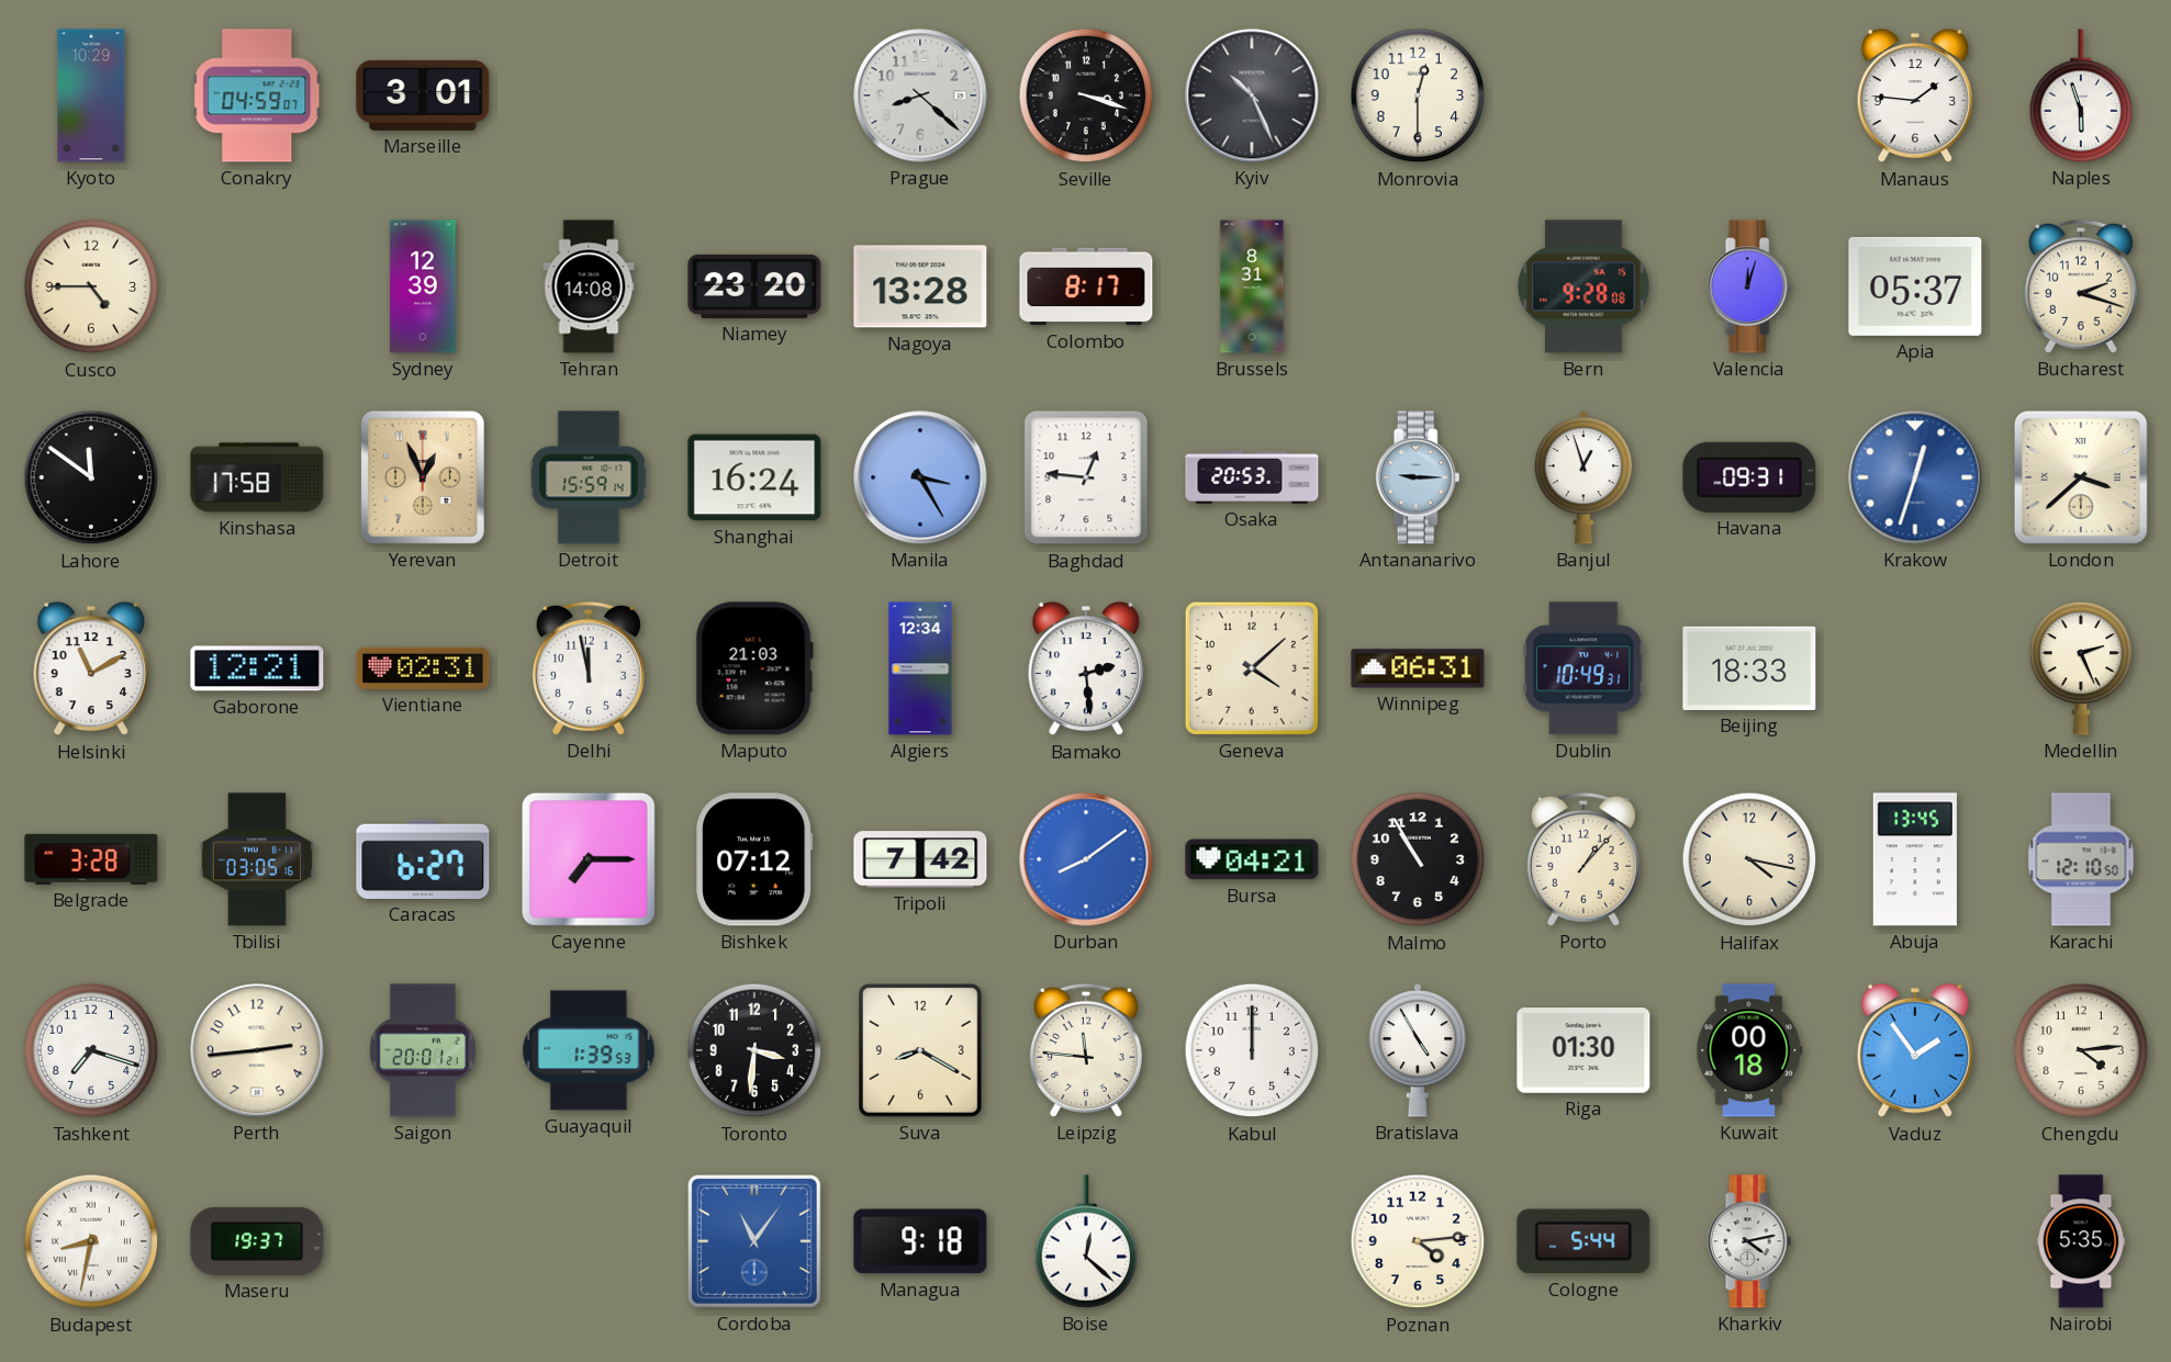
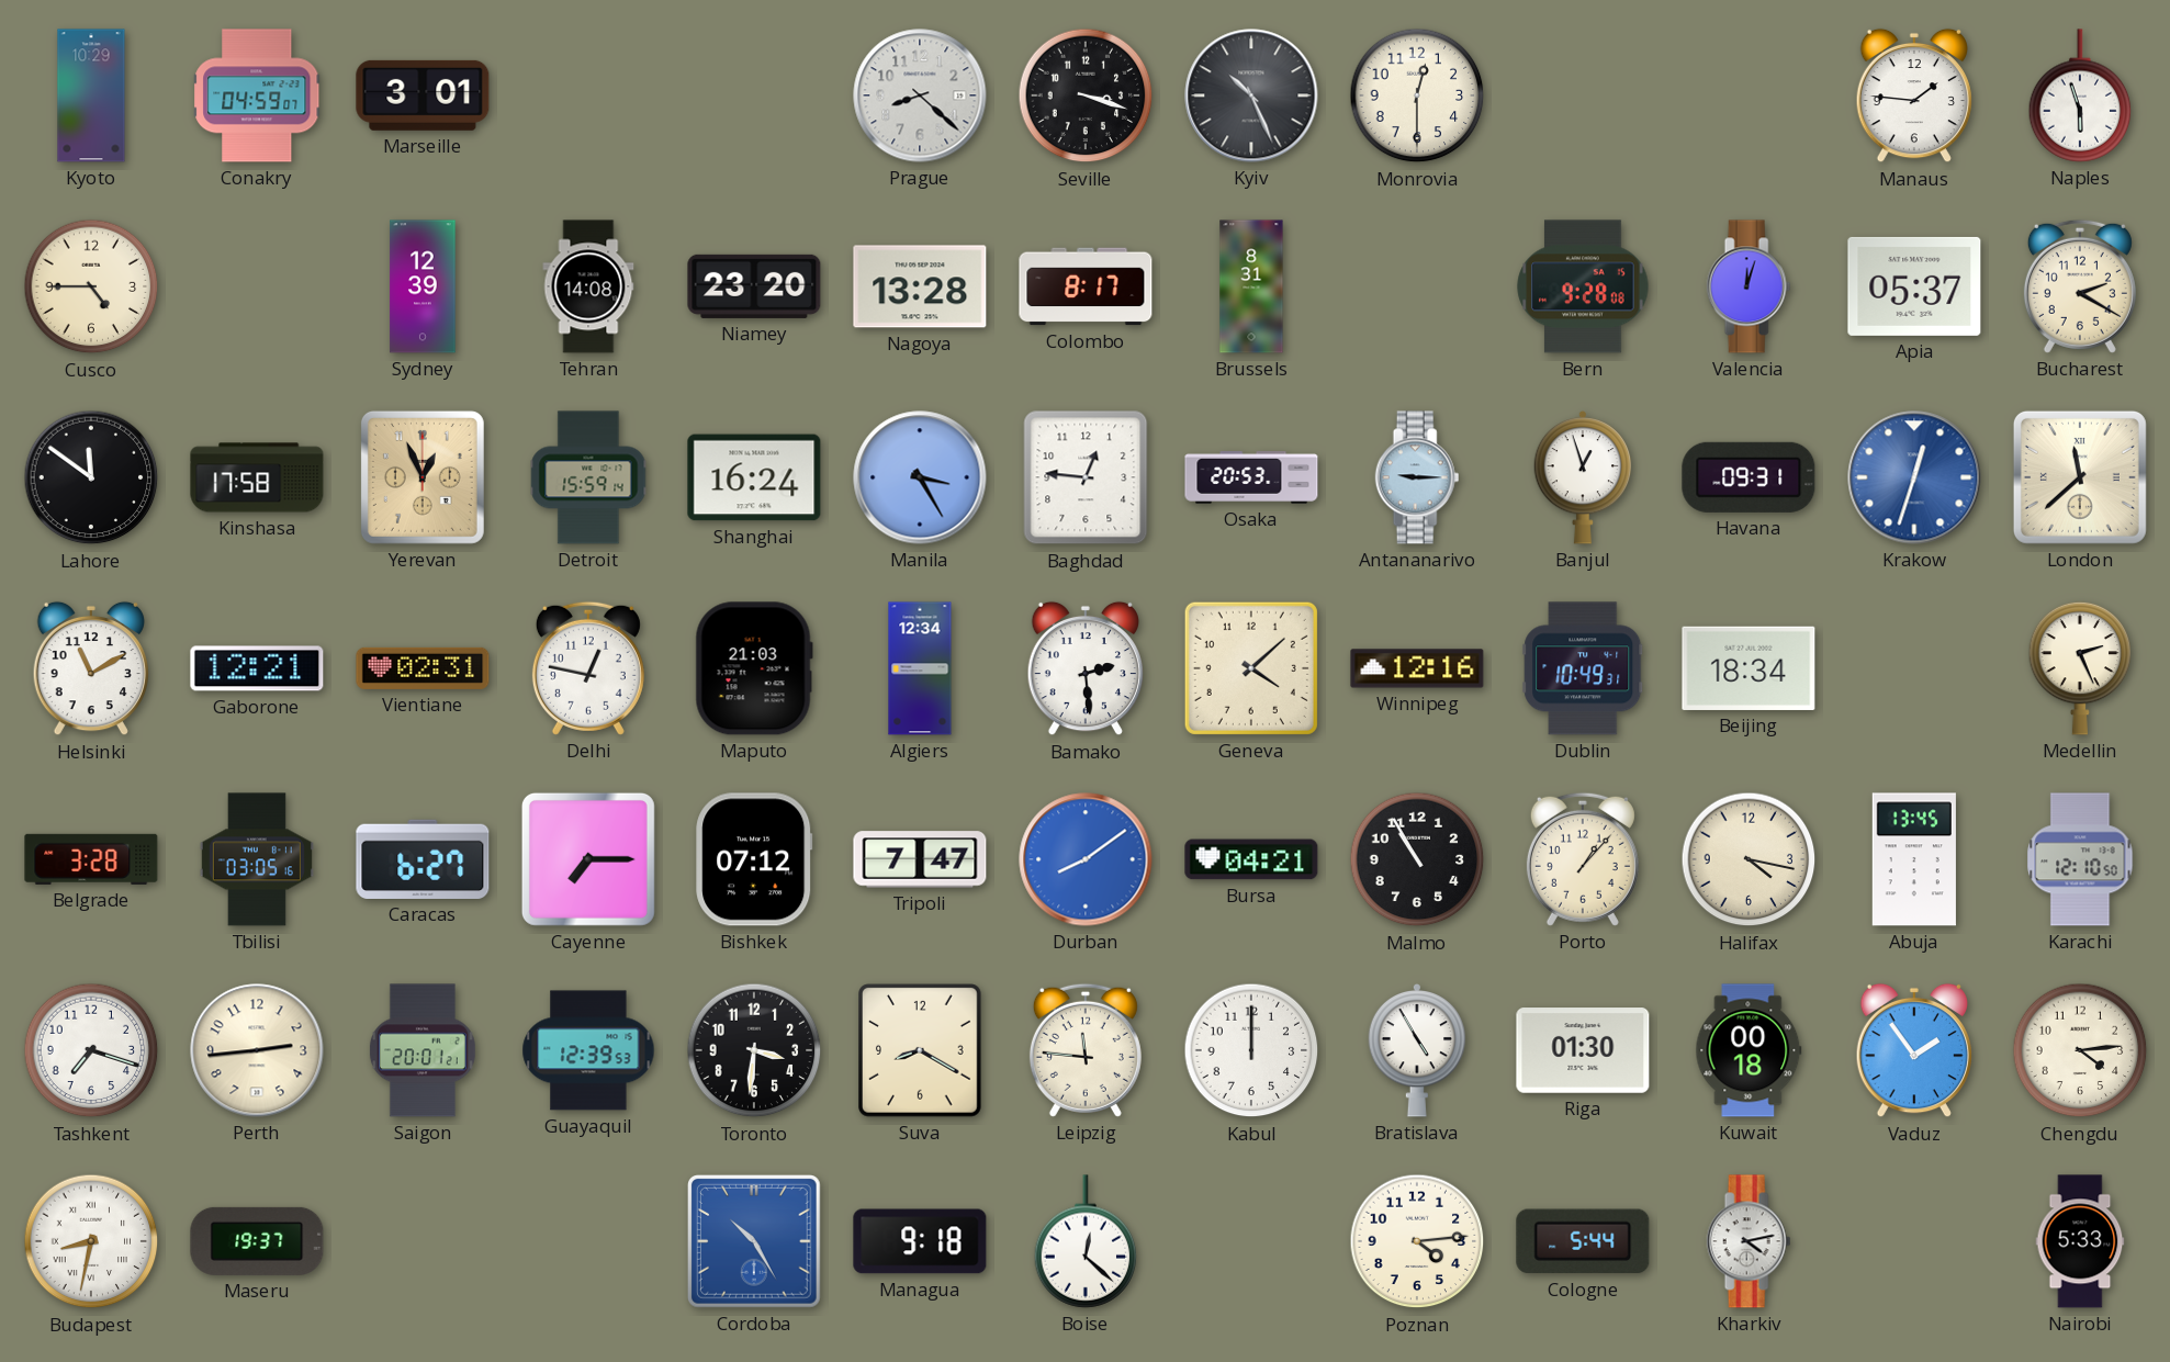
Bucharest: 2:18 -> 2:20
London: 3:38 -> 11:38
Delhi: 11:58 -> 12:47
Winnipeg: 06:31 -> 12:16
Beijing: 18:33 -> 18:34
Tripoli: 7:42 -> 7:47
Guayaquil: 1:39 -> 12:39
Cordoba: 11:06 -> 10:25
Nairobi: 5:35 -> 5:33
